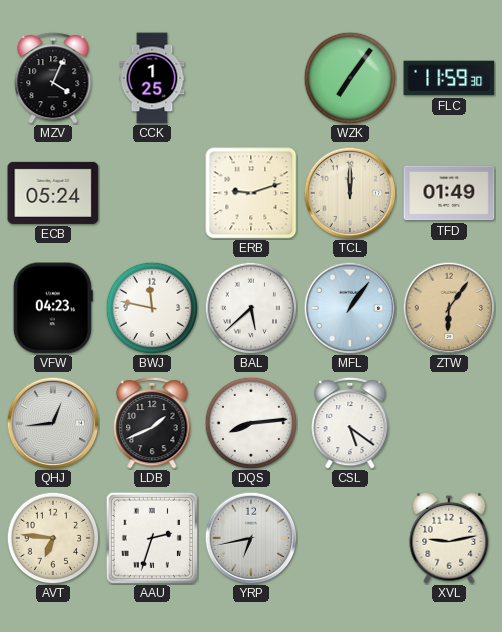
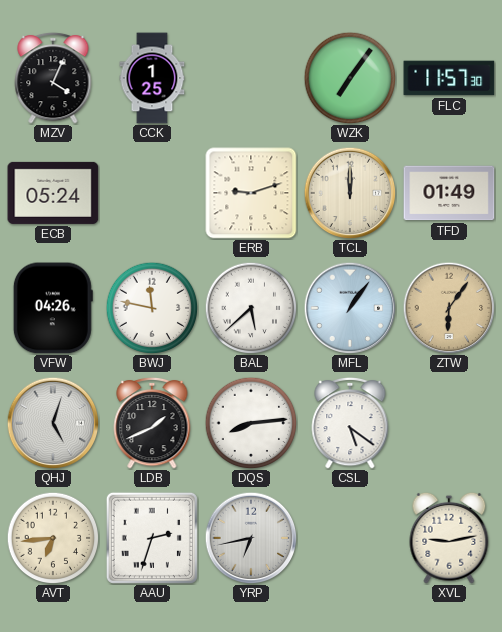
FLC: 11:59 -> 11:57
VFW: 04:23 -> 04:26
QHJ: 12:44 -> 5:03
AVT: 6:46 -> 6:44
